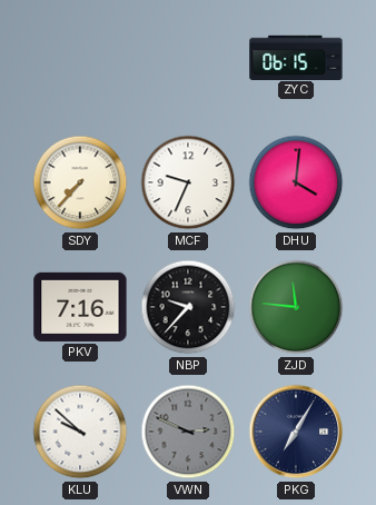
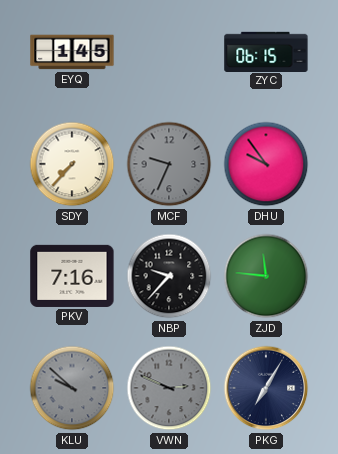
EYQ: none -> 1:45
MCF dial: white -> grey
DHU: 4:01 -> 9:54
KLU dial: white -> grey
